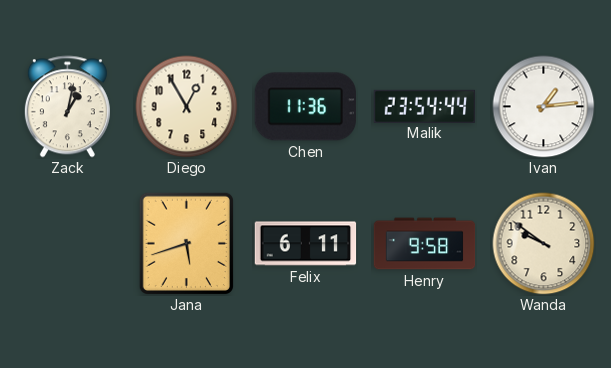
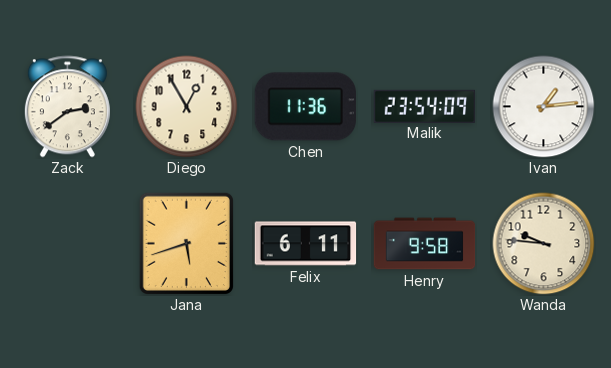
Zack: 1:02 -> 2:39
Malik: 23:54:44 -> 23:54:09
Wanda: 9:51 -> 9:46
